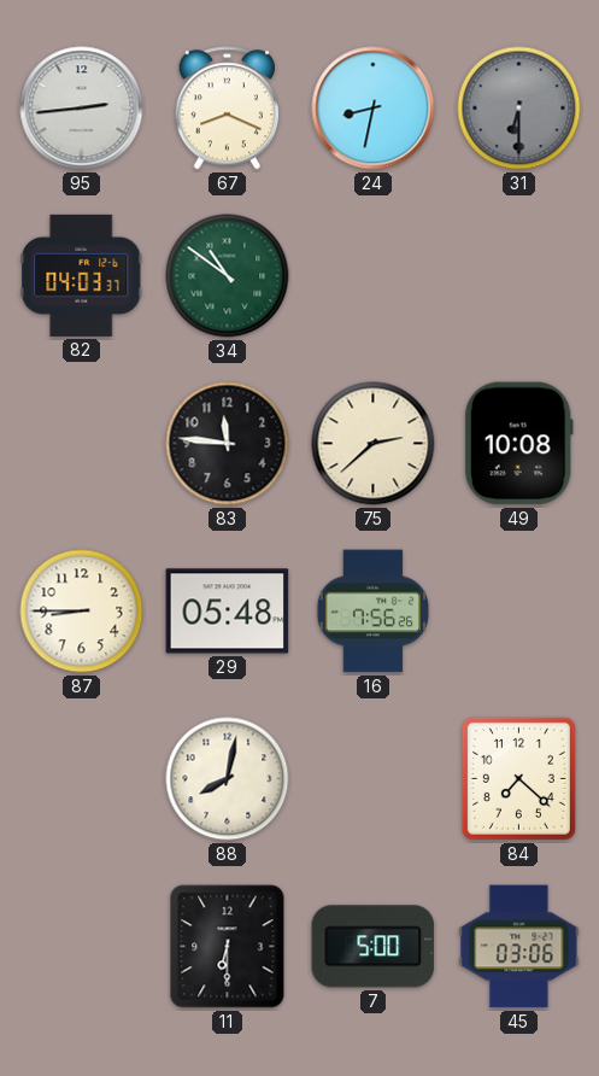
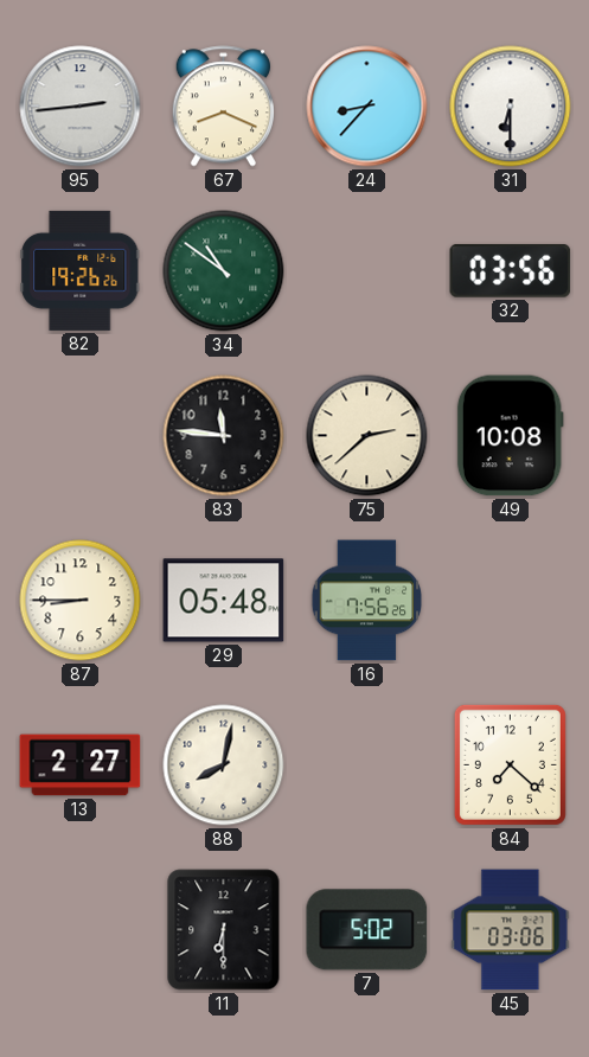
24: 8:32 -> 8:37
31 dial: grey -> white
82: 04:03 -> 19:26
32: none -> 03:56
13: none -> 2:27
7: 5:00 -> 5:02
